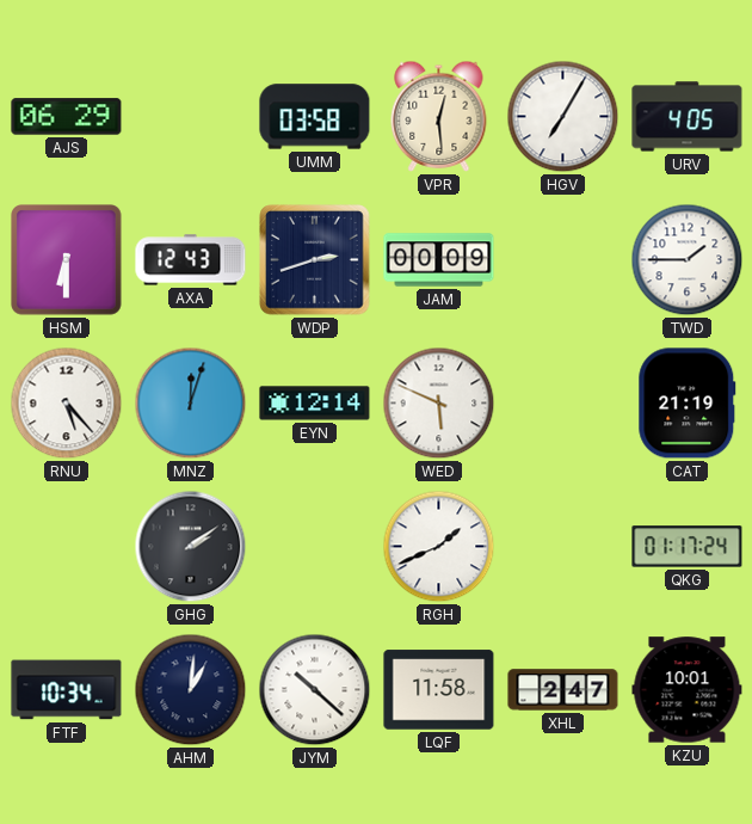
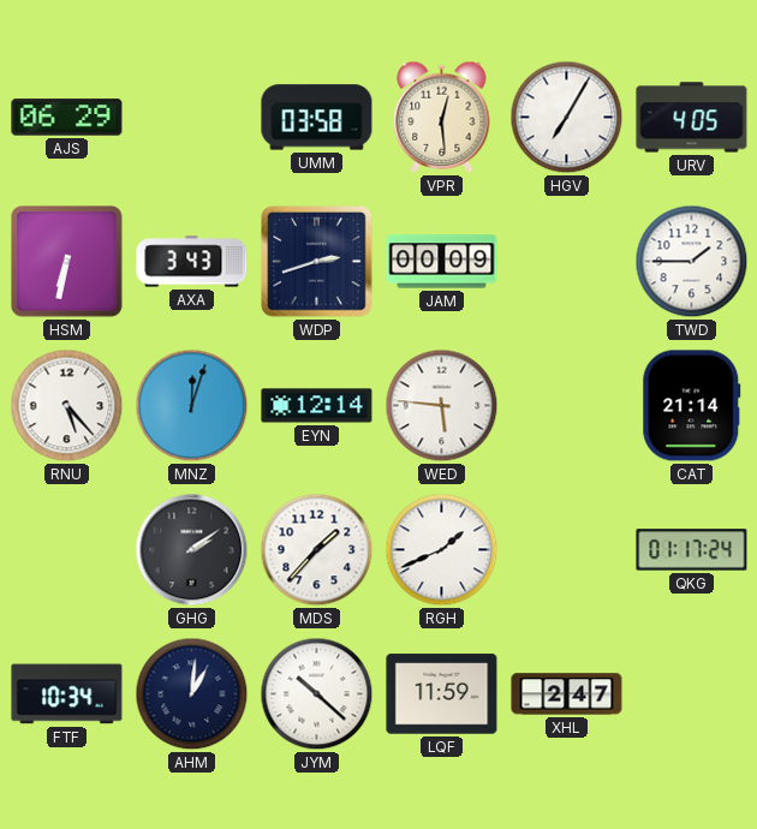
HSM: 6:30 -> 6:32
AXA: 12:43 -> 3:43
WED: 5:49 -> 5:46
CAT: 21:19 -> 21:14
MDS: none -> 1:37
LQF: 11:58 -> 11:59
KZU: 10:01 -> none
